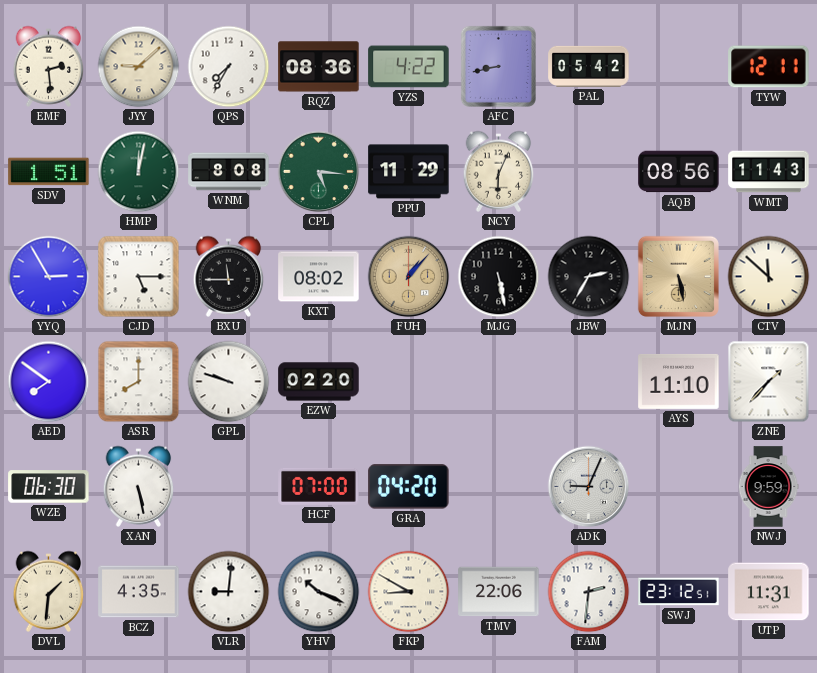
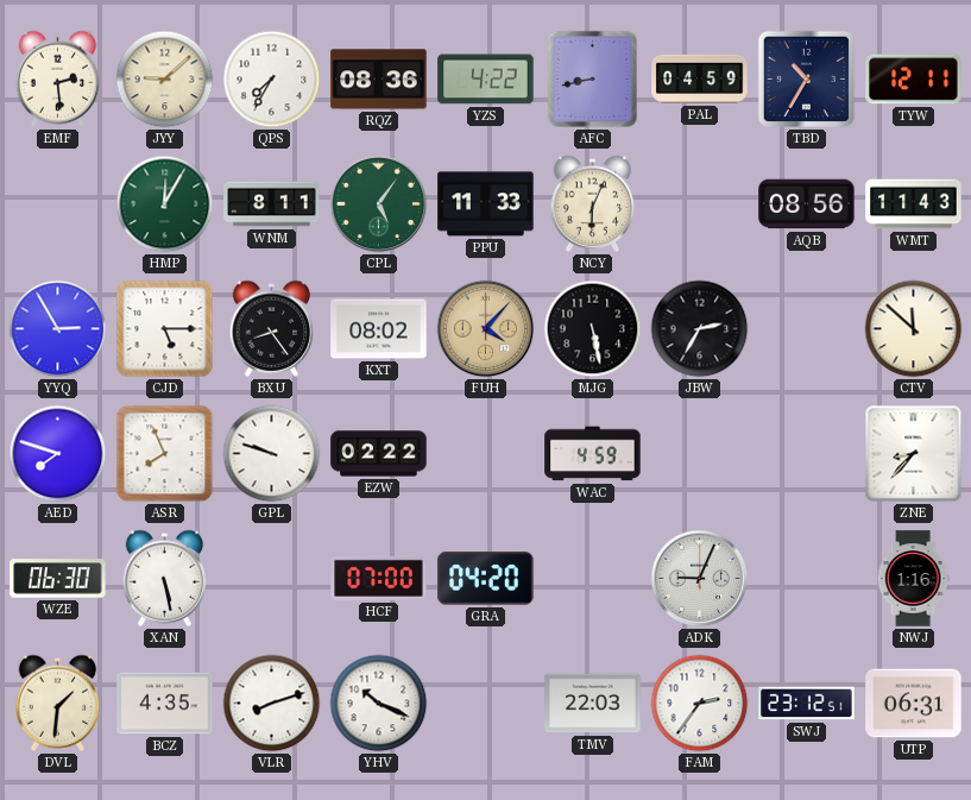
PAL: 05:42 -> 04:59
TBD: none -> 10:35
SDV: 1:51 -> none
HMP: 12:02 -> 12:05
WNM: 8:08 -> 8:11
CPL: 5:16 -> 5:06
PPU: 11:29 -> 11:33
BXU: 11:45 -> 8:24
FUH: 1:07 -> 4:07
MJN: 5:28 -> none
AED: 7:51 -> 7:48
ASR: 8:00 -> 7:56
EZW: 02:20 -> 02:22
WAC: none -> 4:59
AYS: 11:10 -> none
ZNE: 1:37 -> 8:37
NWJ: 9:59 -> 1:16
VLR: 9:01 -> 8:12
FKP: 8:50 -> none
TMV: 22:06 -> 22:03
FAM: 2:31 -> 2:36
UTP: 11:31 -> 06:31
